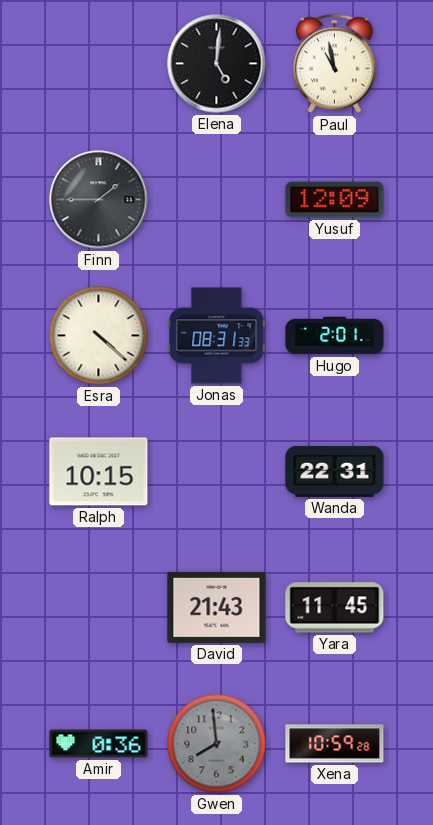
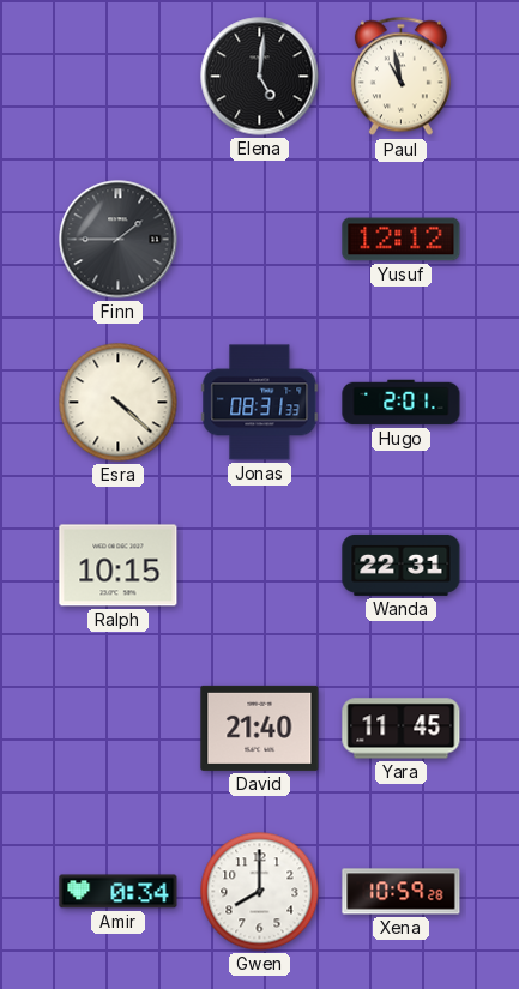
Yusuf: 12:09 -> 12:12
David: 21:43 -> 21:40
Amir: 0:36 -> 0:34
Gwen: 7:59 -> 8:00
Gwen dial: grey -> white
